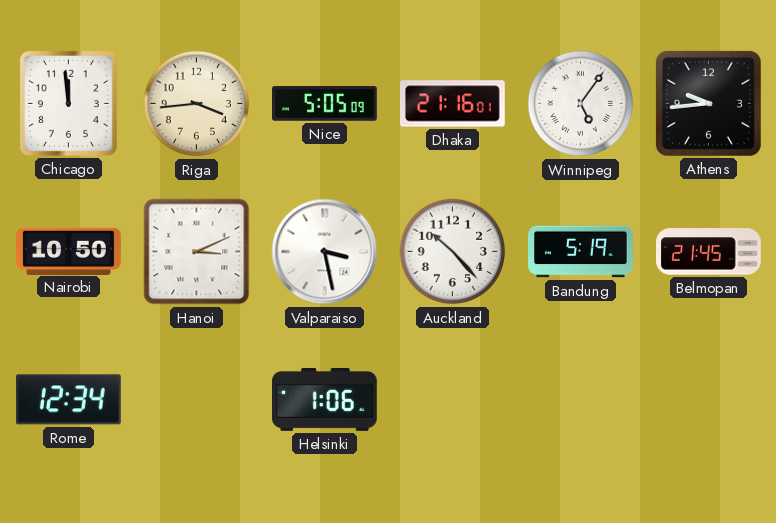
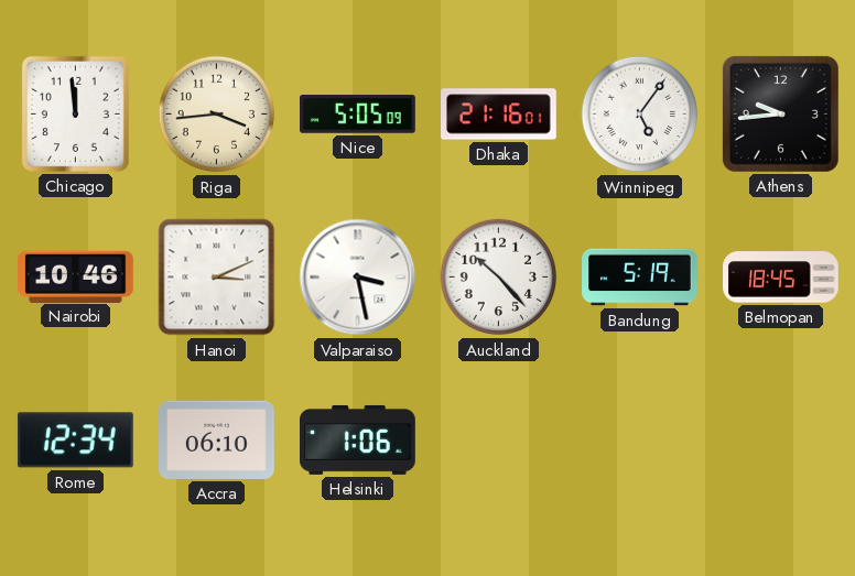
Nairobi: 10:50 -> 10:46
Belmopan: 21:45 -> 18:45
Accra: none -> 06:10
